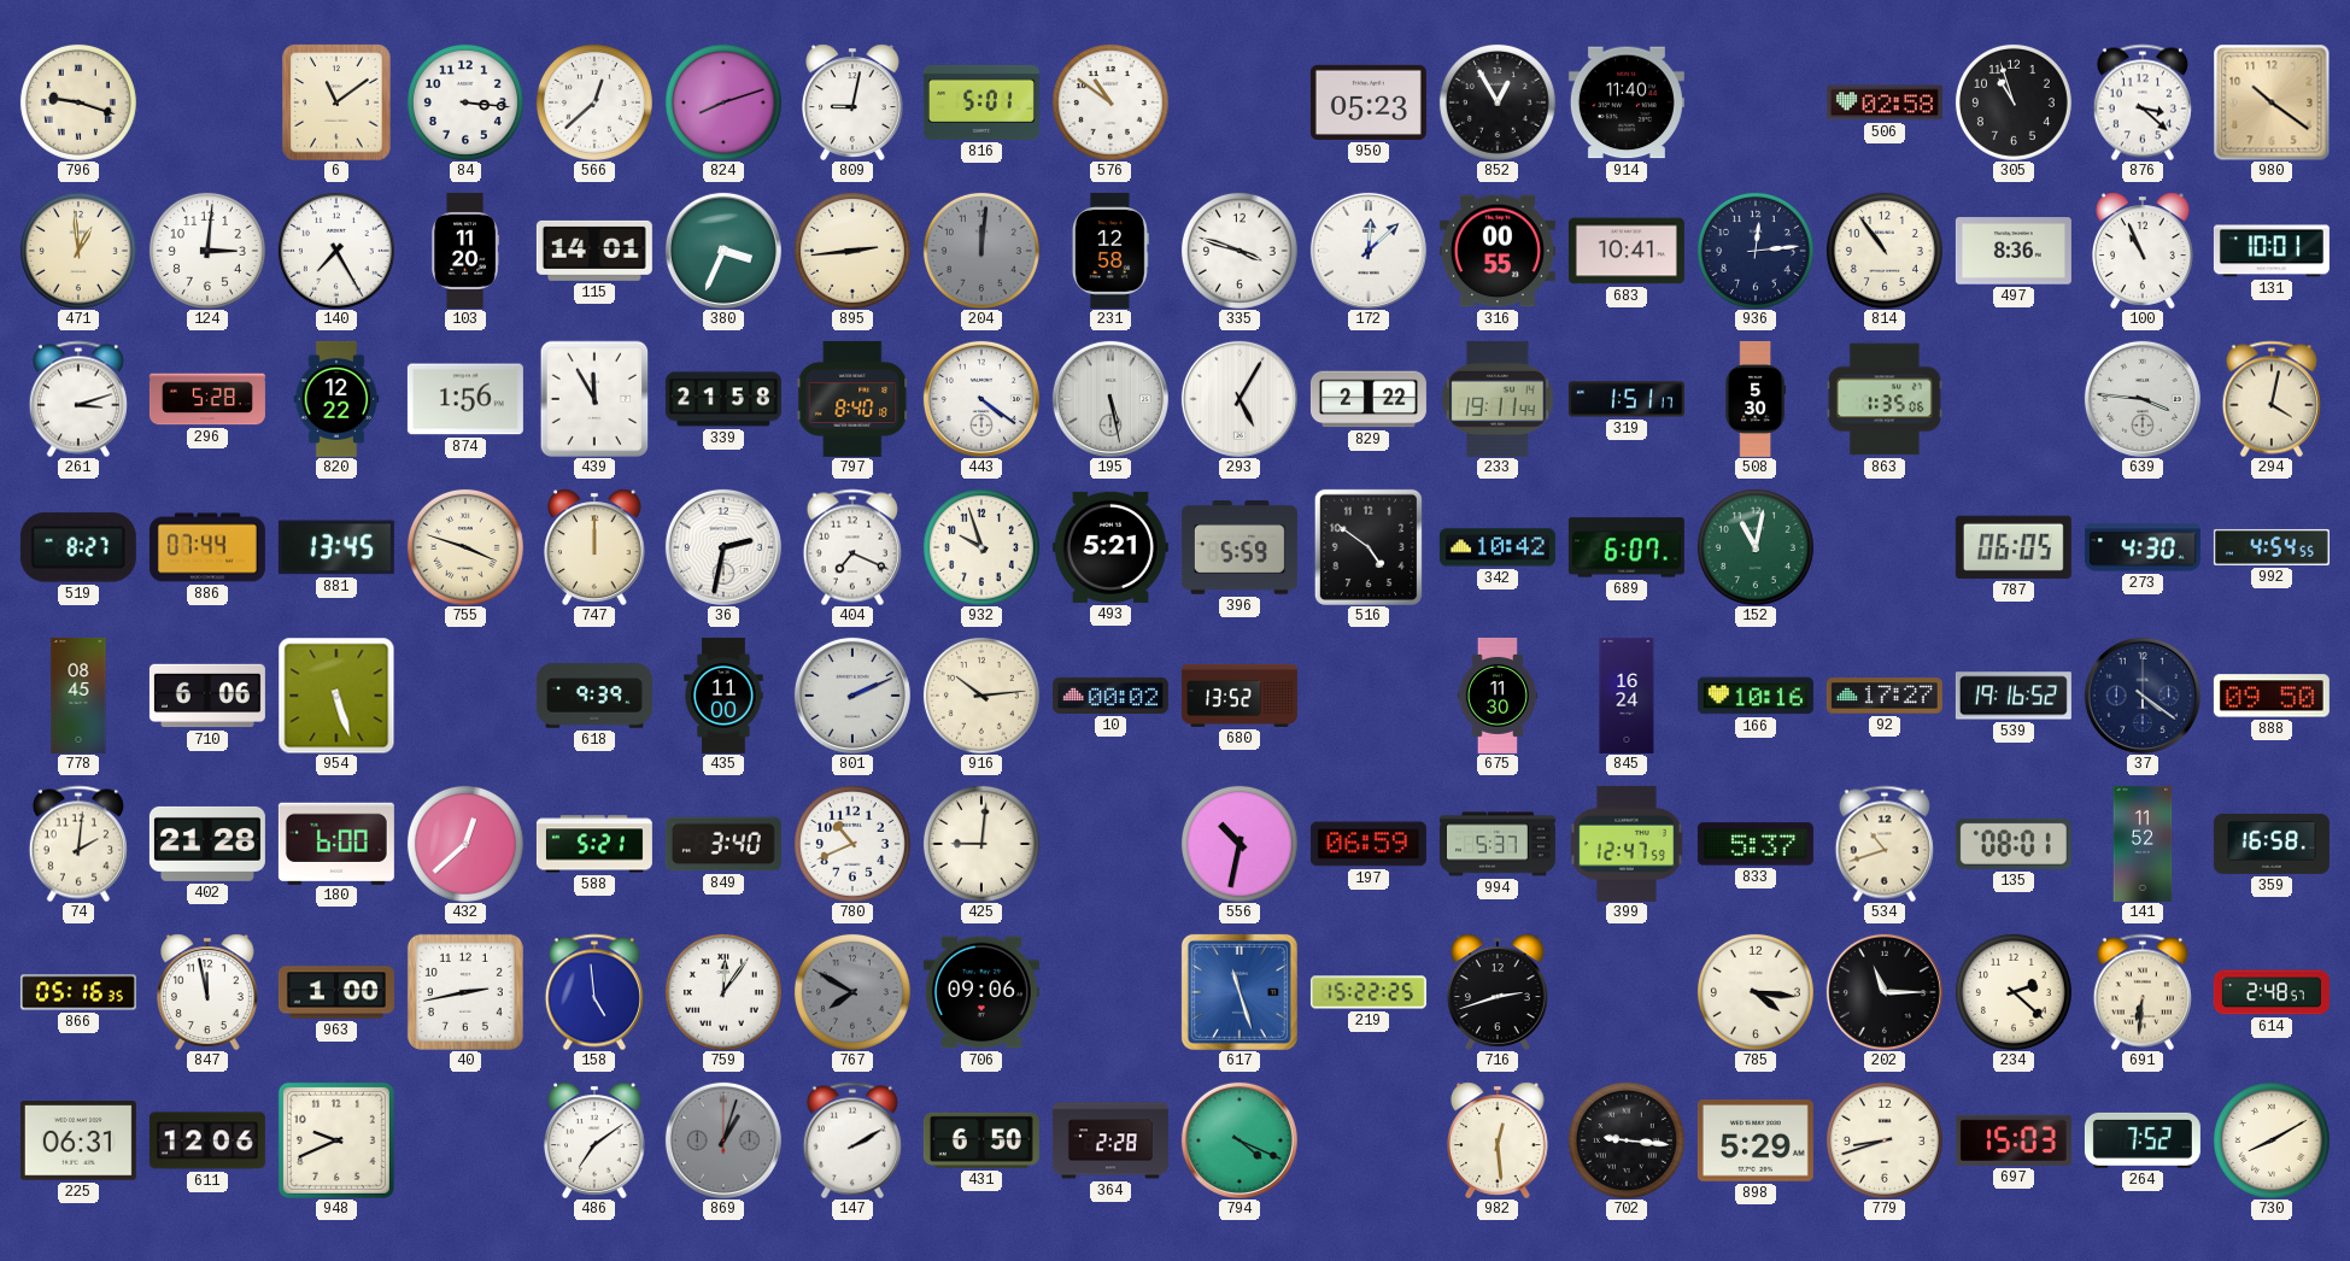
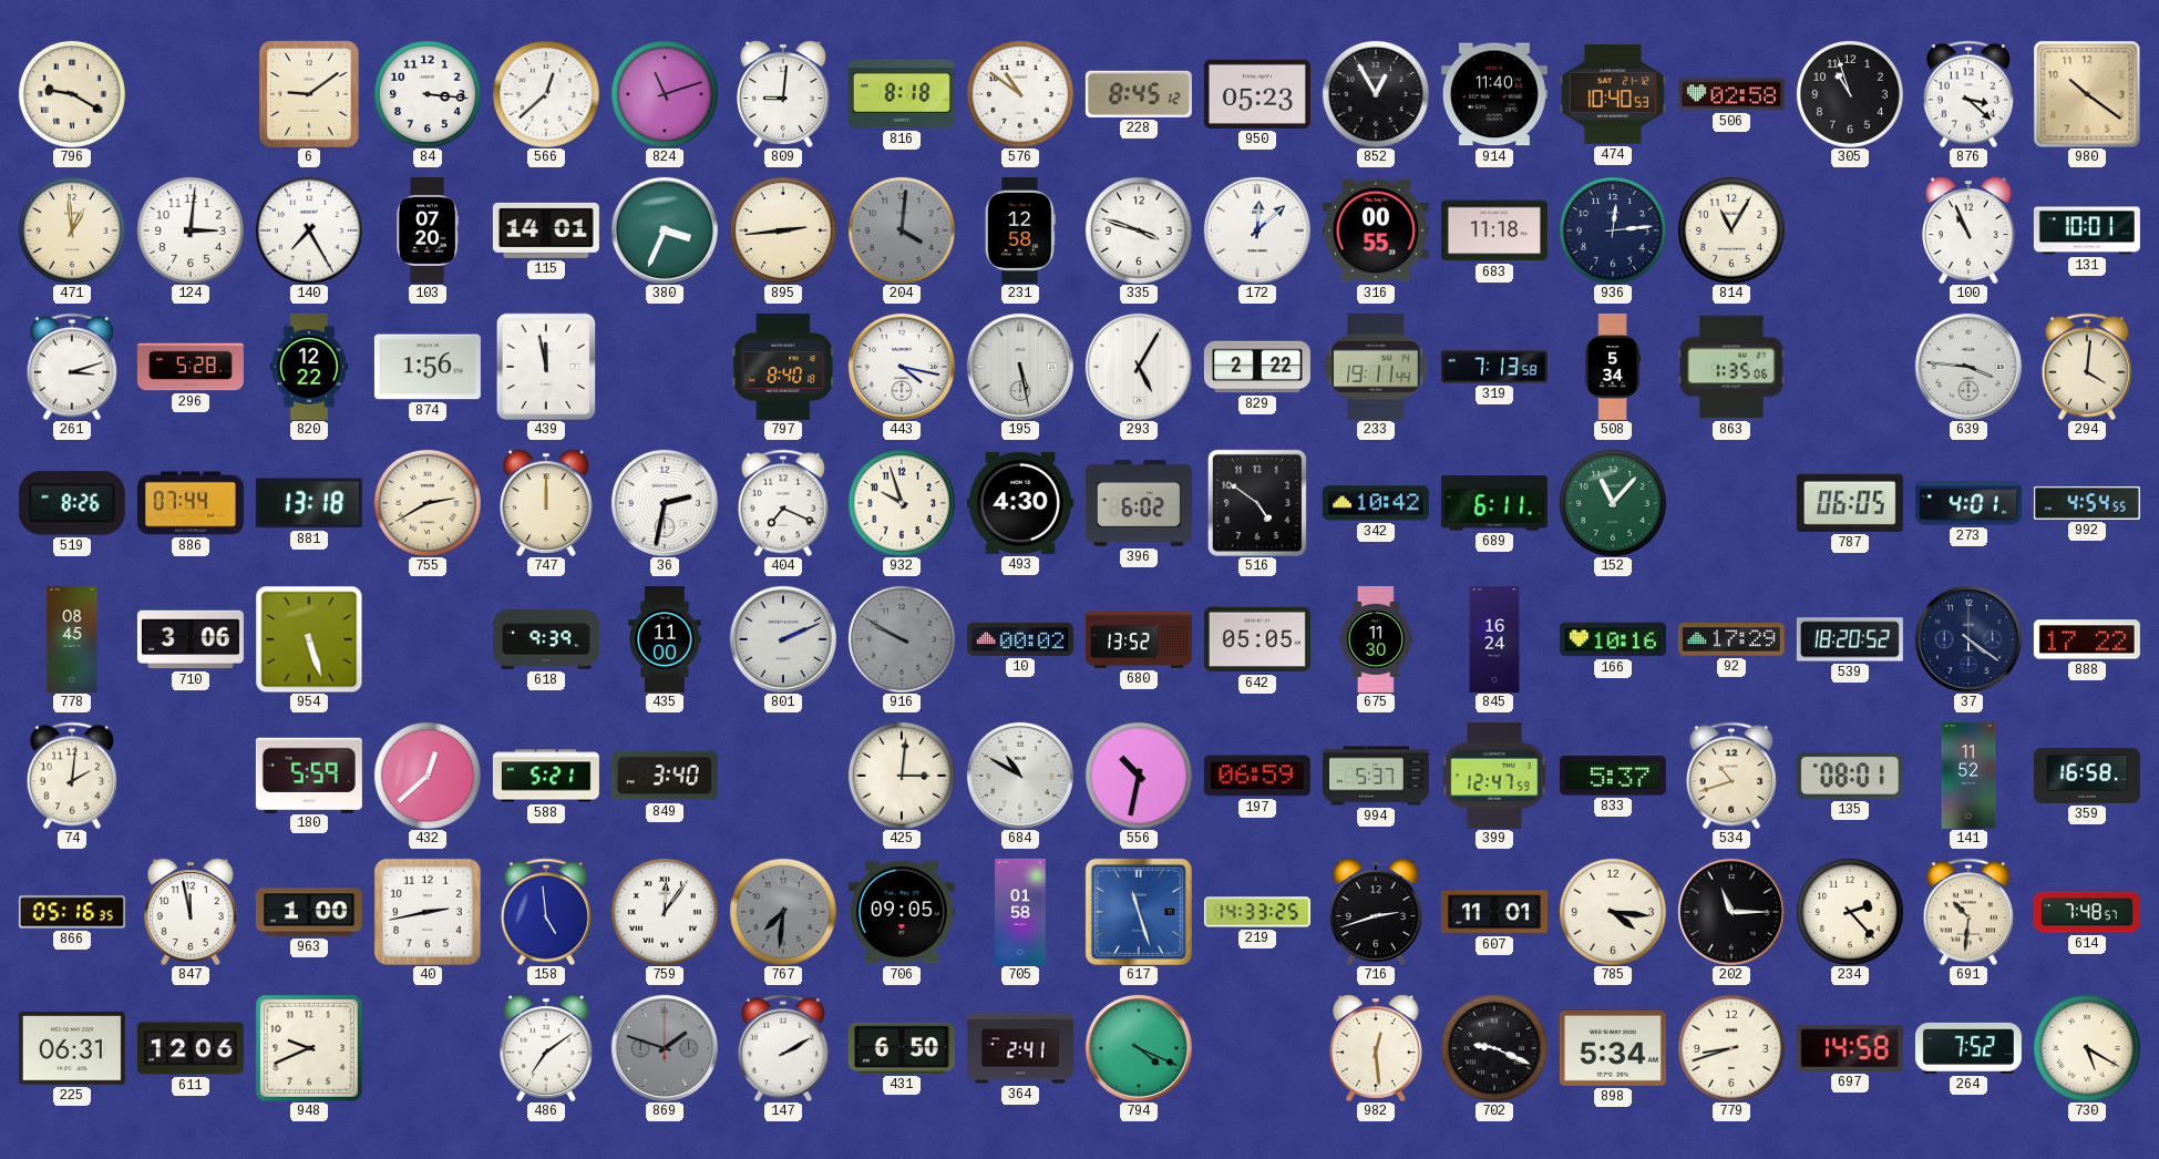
796: 9:18 -> 9:20
6: 11:09 -> 9:09
824: 8:12 -> 11:12
809: 9:02 -> 9:01
816: 5:01 -> 8:18
228: none -> 8:45
474: none -> 10:40
103: 11:20 -> 07:20
204: 12:01 -> 4:01
683: 10:41 -> 11:18
814: 10:54 -> 11:05
497: 8:36 -> none
439: 11:55 -> 11:58
339: 21:58 -> none
443: 4:21 -> 4:17
319: 1:51 -> 7:13
508: 5:30 -> 5:34
294: 4:02 -> 4:01
519: 8:27 -> 8:26
881: 13:45 -> 13:18
755: 3:48 -> 2:40
493: 5:21 -> 4:30
396: 5:59 -> 6:02
689: 6:07 -> 6:11
152: 11:02 -> 11:07
273: 4:30 -> 4:01
710: 6:06 -> 3:06
916: 10:14 -> 9:50
916 dial: cream -> grey
642: none -> 05:05
92: 17:27 -> 17:29
539: 19:16 -> 18:20
888: 09:50 -> 17:22
402: 21:28 -> none
180: 6:00 -> 5:59
780: 10:41 -> none
425: 9:01 -> 3:01
684: none -> 10:50
767: 7:50 -> 7:31
706: 09:06 -> 09:05
705: none -> 01:58
219: 15:22 -> 14:33
607: none -> 11:01
234: 2:22 -> 2:23
691: 6:31 -> 10:31
614: 2:48 -> 7:48
869: 1:03 -> 1:48
364: 2:28 -> 2:41
702: 9:16 -> 9:19
898: 5:29 -> 5:34
697: 15:03 -> 14:58
730: 8:10 -> 5:20
